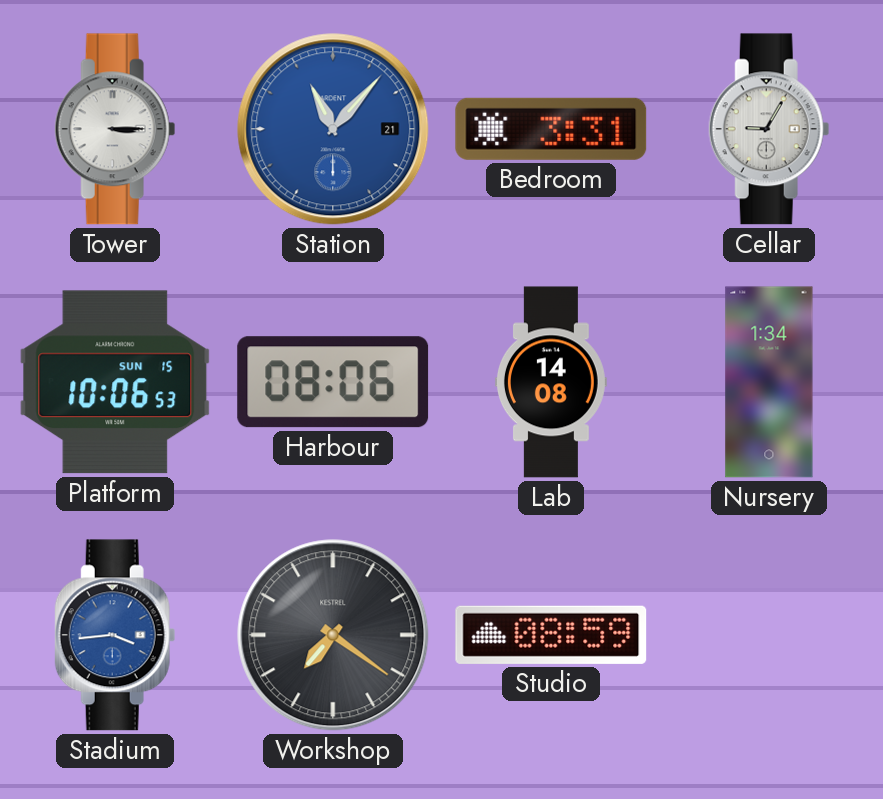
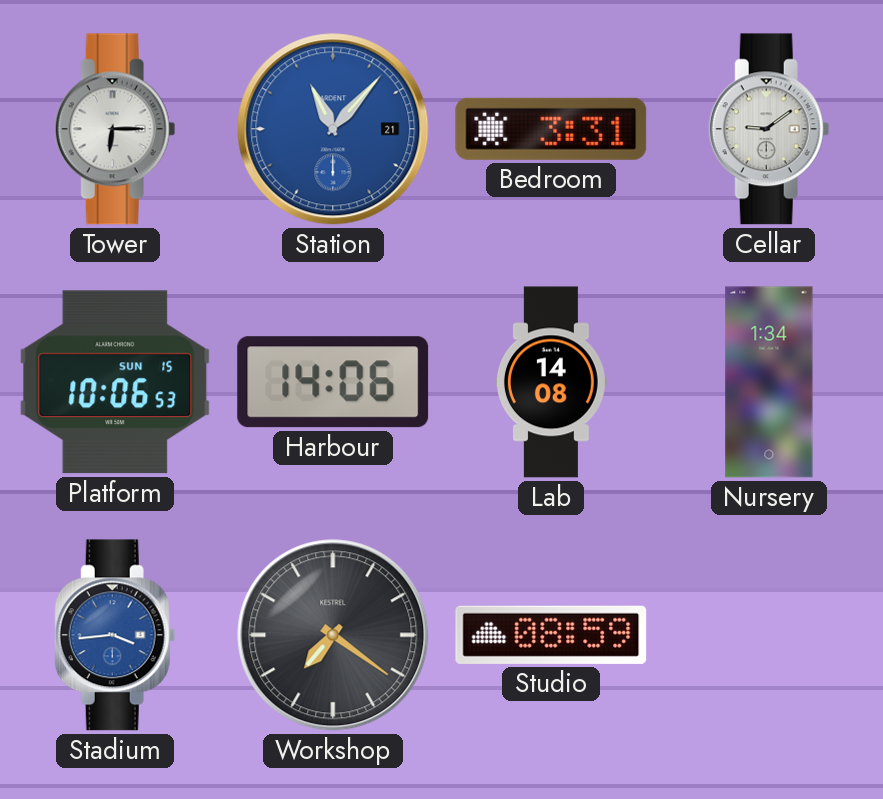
Tower: 3:15 -> 6:15
Cellar: 9:05 -> 9:09
Harbour: 08:06 -> 14:06
